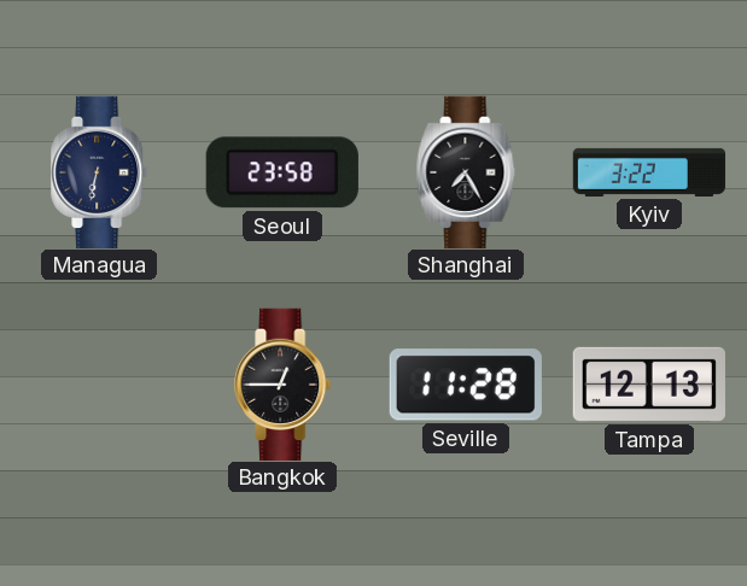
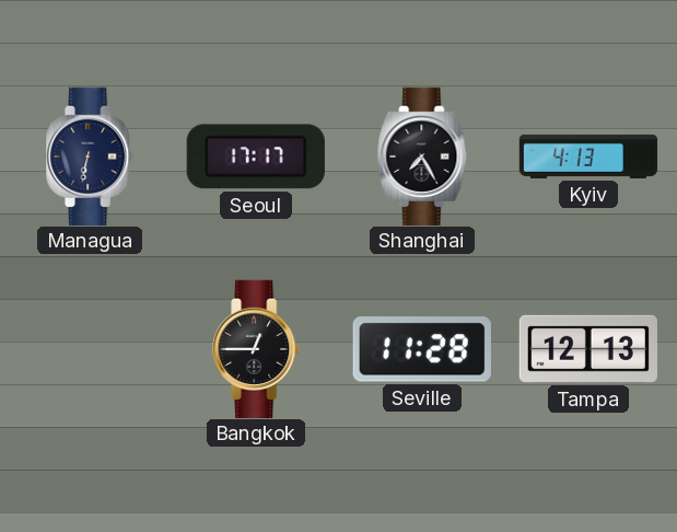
Seoul: 23:58 -> 17:17
Kyiv: 3:22 -> 4:13
